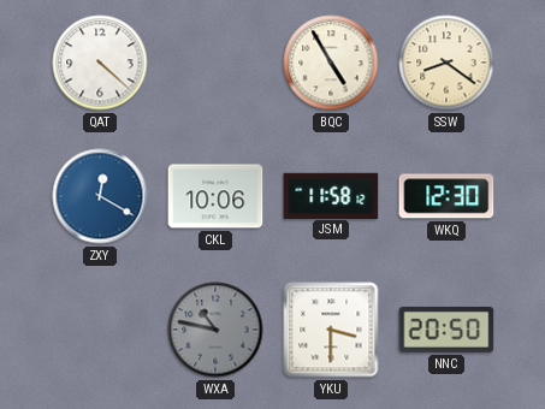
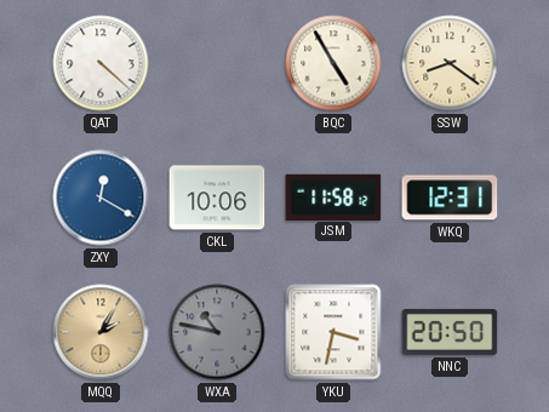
WKQ: 12:30 -> 12:31
MQQ: none -> 2:05
YKU: 3:30 -> 3:32
